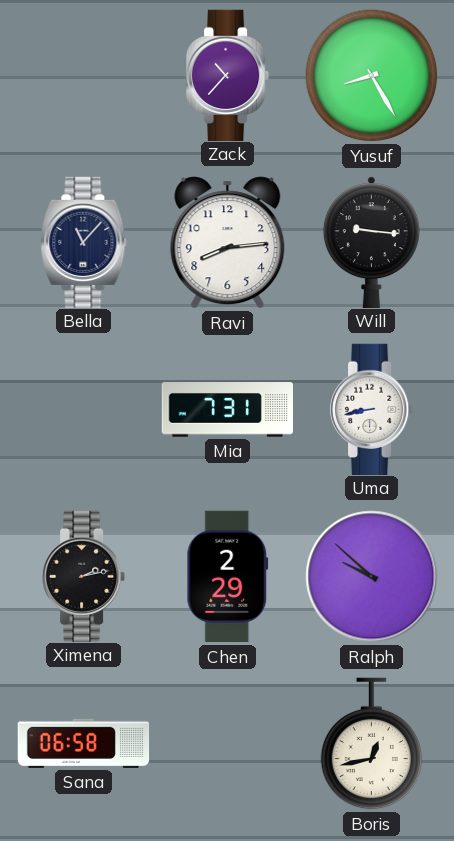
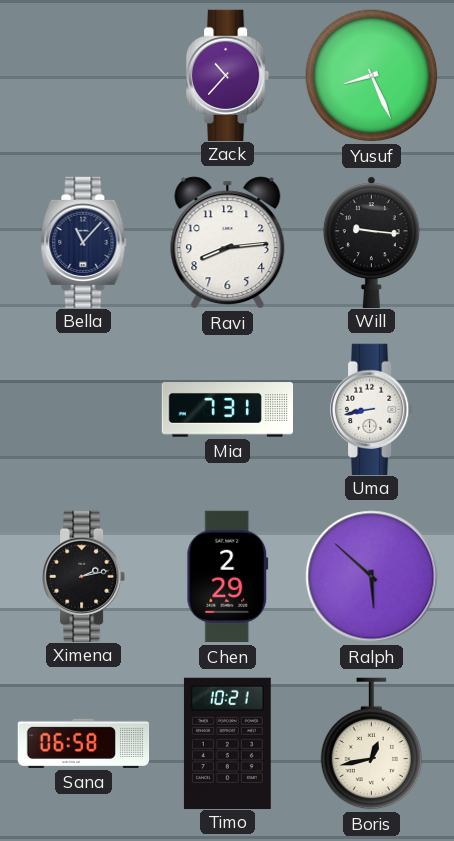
Yusuf: 8:25 -> 8:26
Ralph: 9:52 -> 5:52
Timo: none -> 10:21
